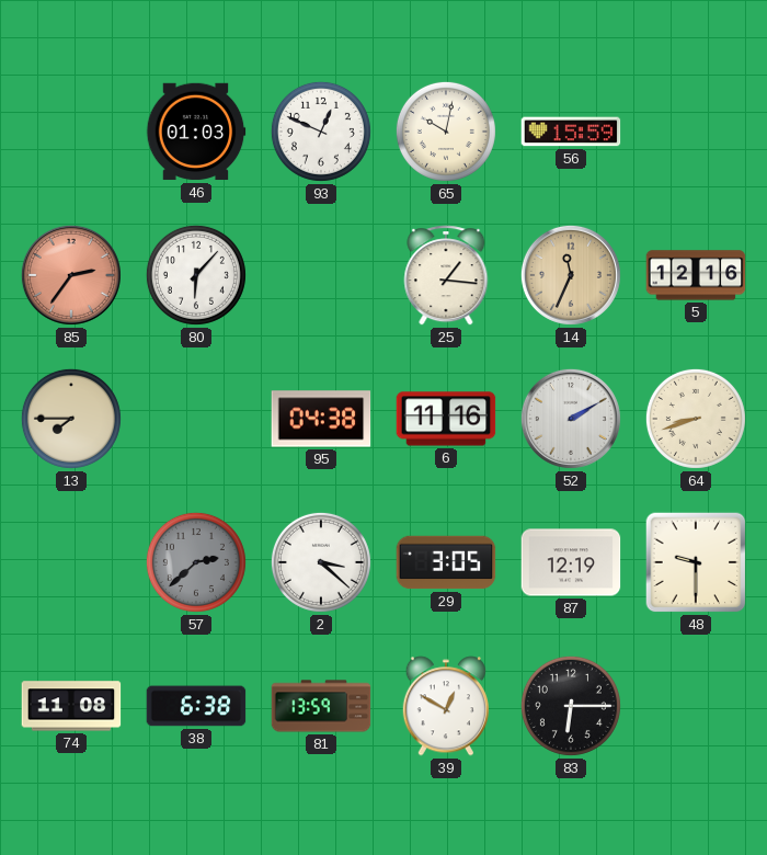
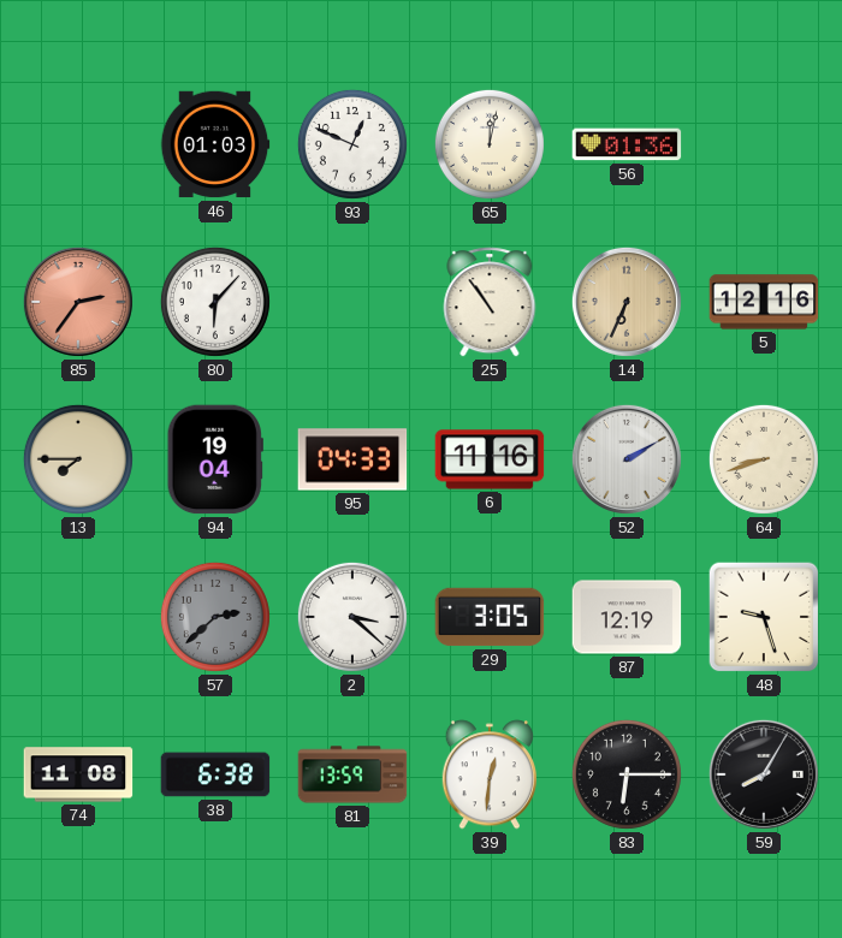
65: 10:02 -> 12:02
56: 15:59 -> 01:36
25: 1:16 -> 10:54
14: 11:34 -> 6:34
94: none -> 19:04
95: 04:38 -> 04:33
48: 9:30 -> 9:27
39: 12:50 -> 12:31
59: none -> 8:05
